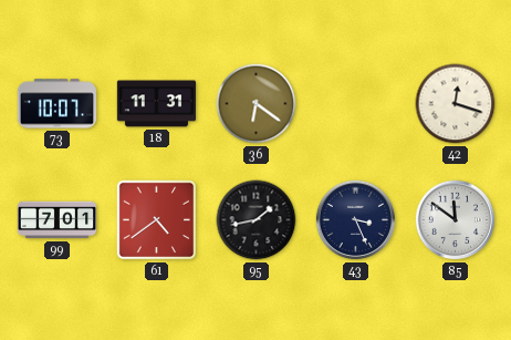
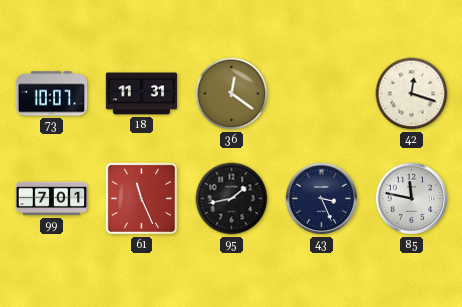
36: 6:21 -> 12:21
61: 4:39 -> 11:26
85: 11:51 -> 11:47
